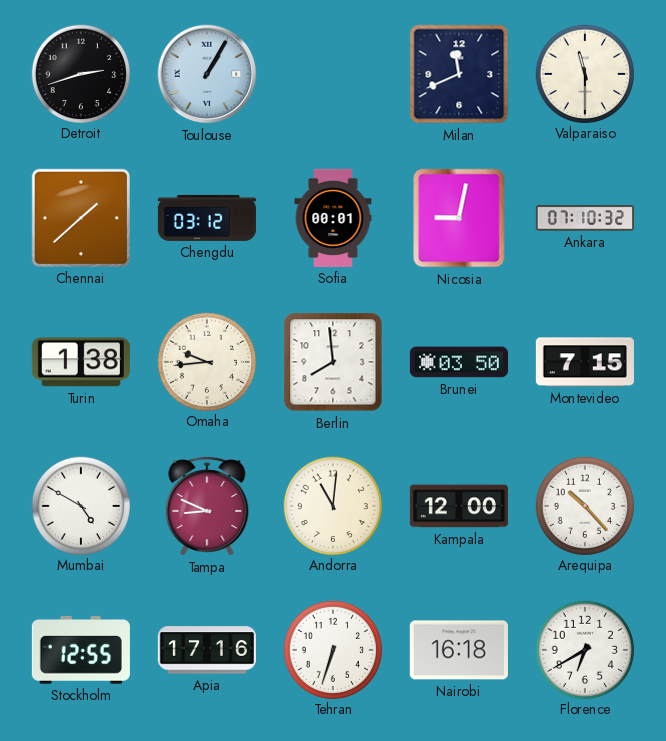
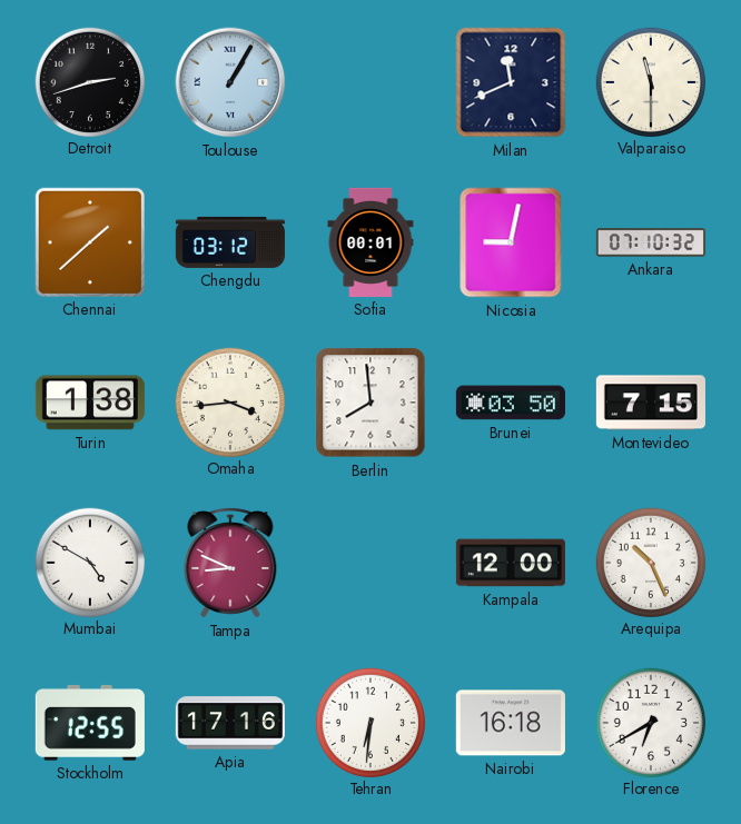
Omaha: 9:44 -> 3:44
Andorra: 11:01 -> none
Arequipa: 10:23 -> 10:26
Tehran: 6:33 -> 6:31
